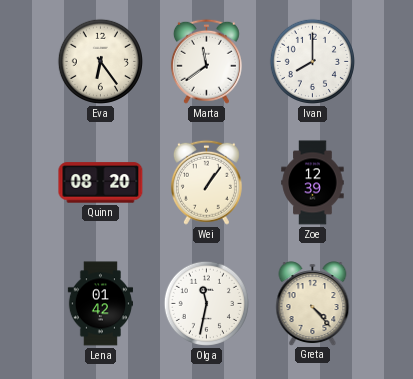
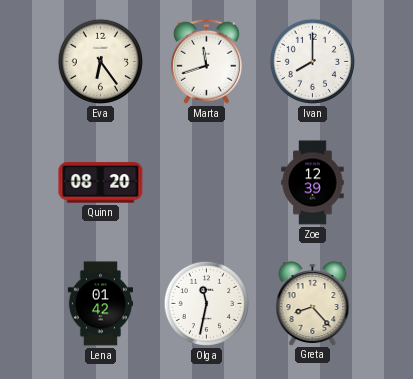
Marta: 11:39 -> 11:42
Wei: 1:06 -> none
Greta: 4:23 -> 8:23
